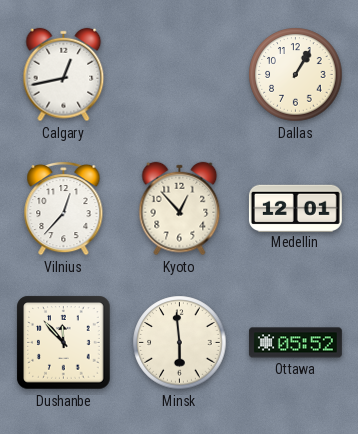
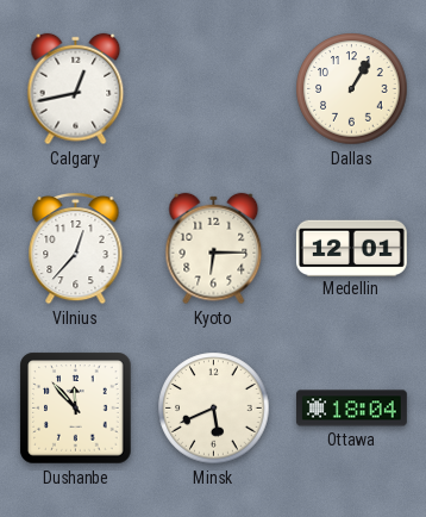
Kyoto: 12:53 -> 6:15
Minsk: 5:59 -> 5:41
Ottawa: 05:52 -> 18:04
